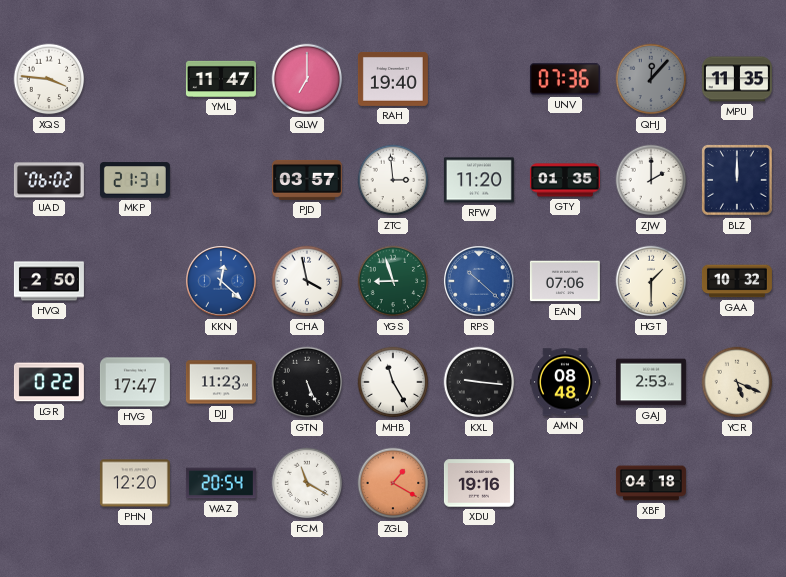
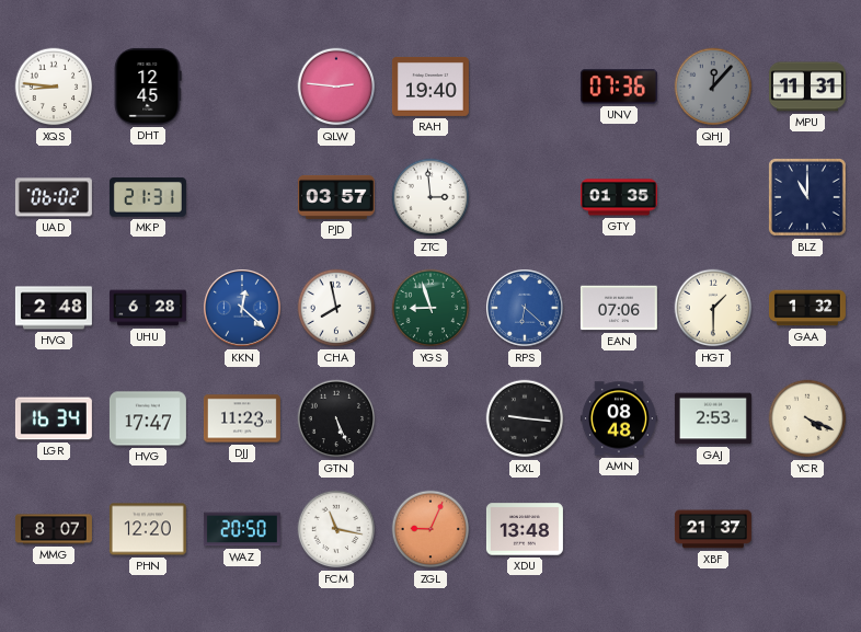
XQS: 3:46 -> 8:46
DHT: none -> 12:45
YML: 11:47 -> none
QLW: 7:00 -> 2:46
MPU: 11:35 -> 11:31
RFW: 11:20 -> none
ZJW: 2:00 -> none
BLZ: 12:00 -> 11:00
HVQ: 2:50 -> 2:48
UHU: none -> 6:28
CHA: 3:58 -> 7:58
RPS: 10:22 -> 6:22
GAA: 10:32 -> 1:32
LGR: 0:22 -> 16:34
MHB: 11:25 -> none
YCR: 5:19 -> 4:19
MMG: none -> 8:07
WAZ: 20:54 -> 20:50
FCM: 11:20 -> 11:17
ZGL: 1:20 -> 9:04
XDU: 19:16 -> 13:48
XBF: 04:18 -> 21:37
